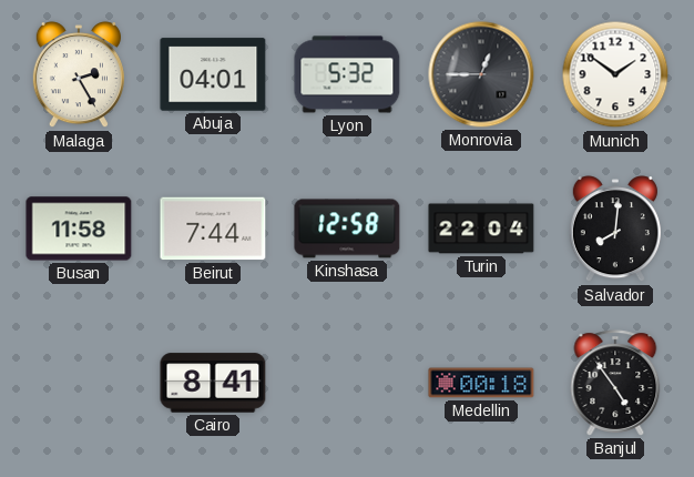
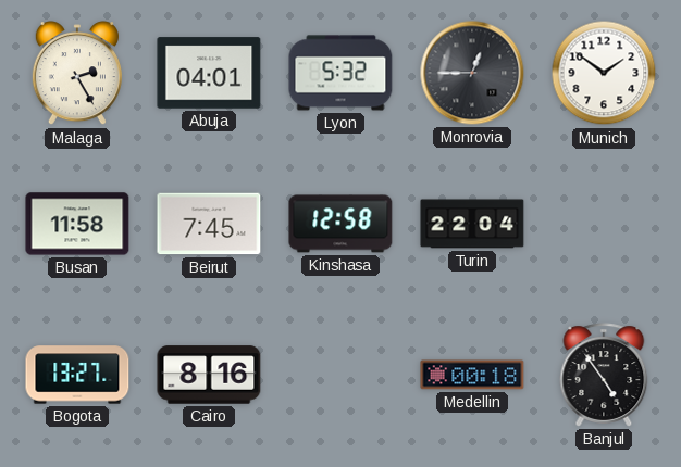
Beirut: 7:44 -> 7:45
Salvador: 8:01 -> none
Bogota: none -> 13:27
Cairo: 8:41 -> 8:16
